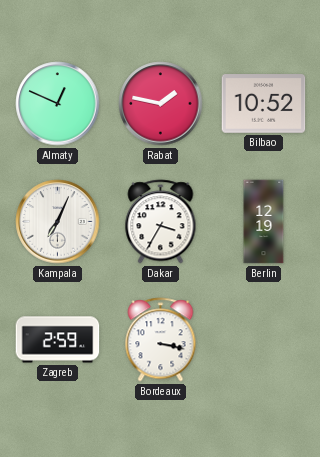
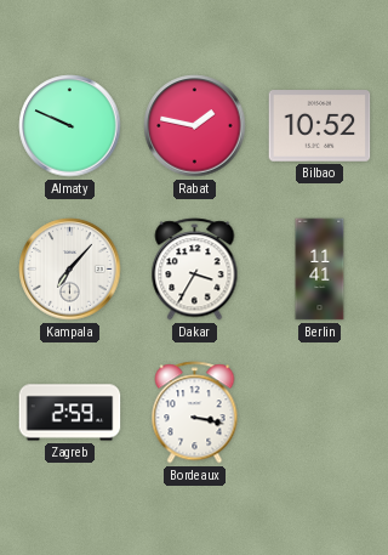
Almaty: 12:49 -> 9:49
Kampala: 7:04 -> 7:07
Berlin: 12:19 -> 11:41
